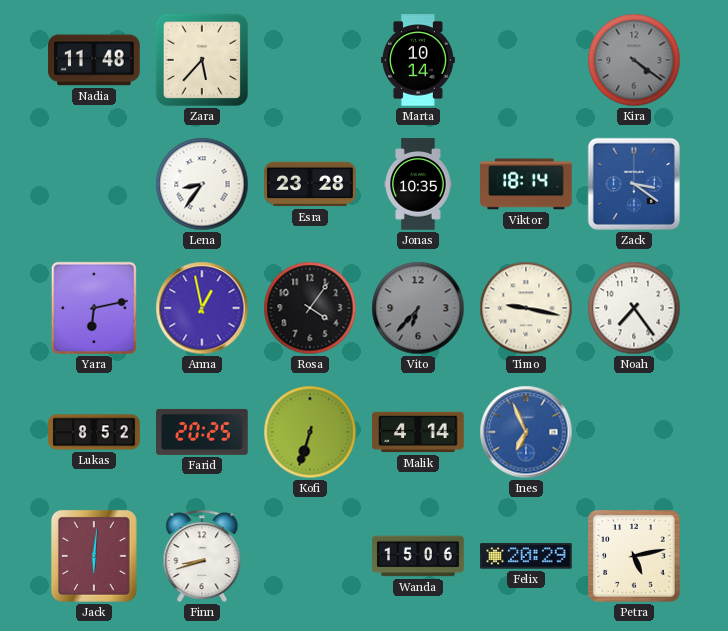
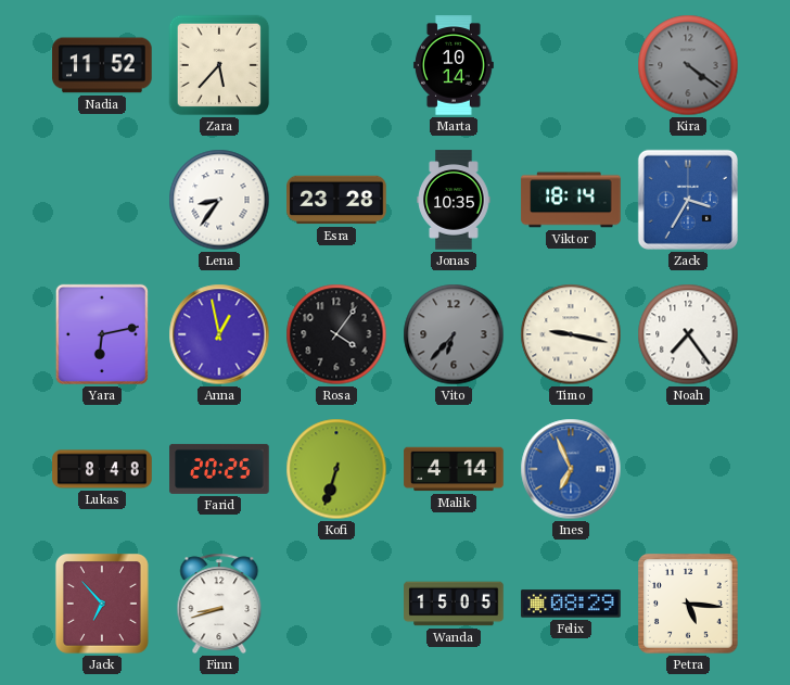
Nadia: 11:48 -> 11:52
Zack: 3:21 -> 3:35
Lukas: 8:52 -> 8:48
Jack: 6:01 -> 6:53
Wanda: 15:06 -> 15:05
Felix: 20:29 -> 08:29
Petra: 5:13 -> 5:16
